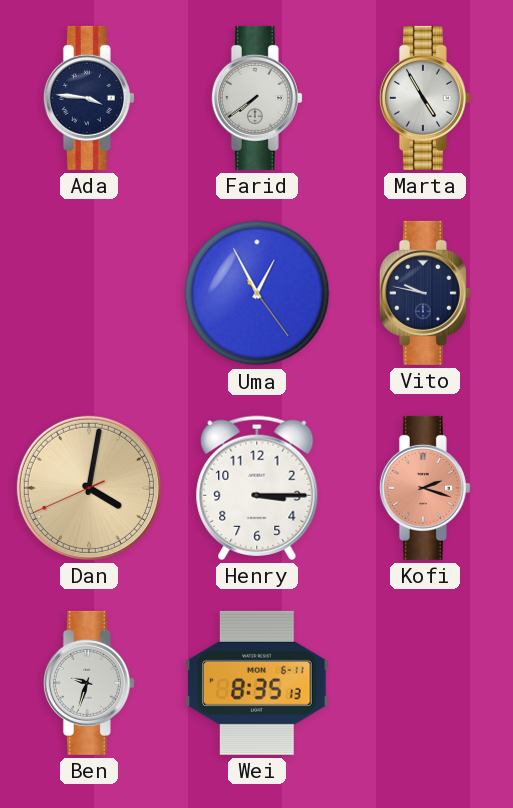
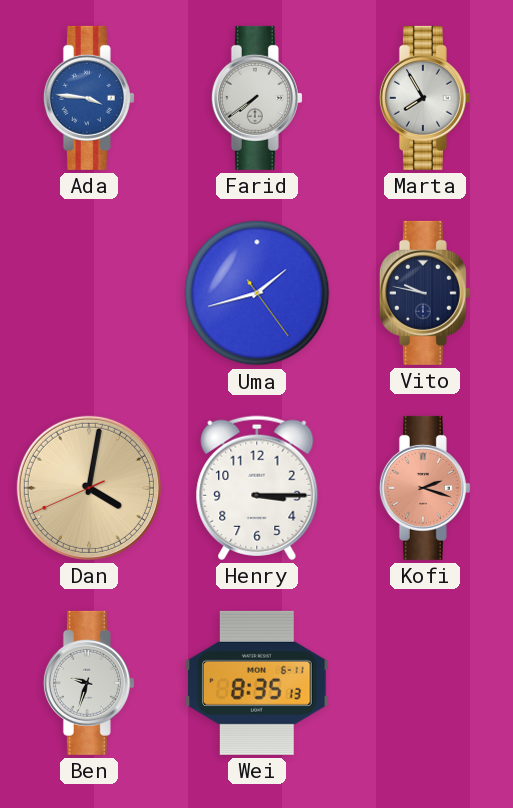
Ada dial: navy -> blue
Marta: 4:55 -> 7:55
Uma: 12:55 -> 1:42
